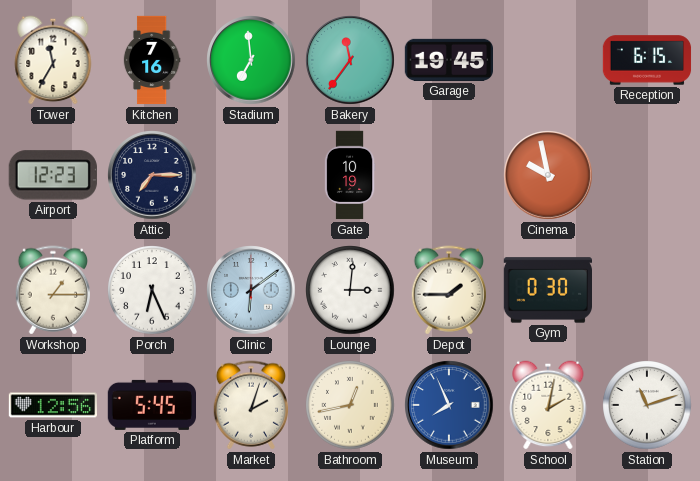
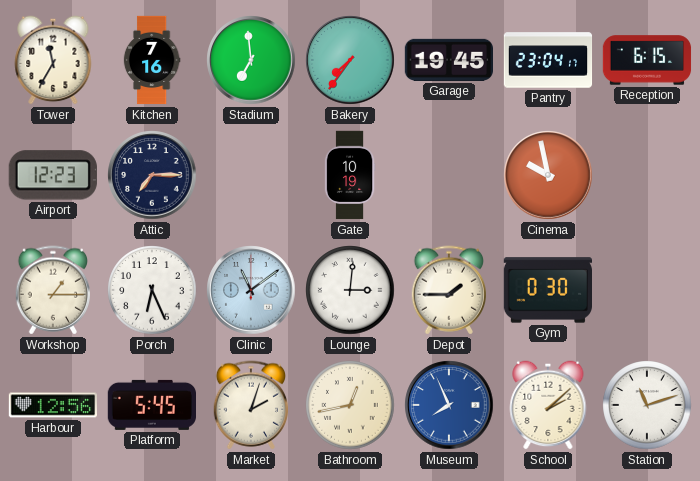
Bakery: 11:36 -> 7:36
Pantry: none -> 23:04
Clinic: 6:09 -> 11:09
School: 2:02 -> 2:08
